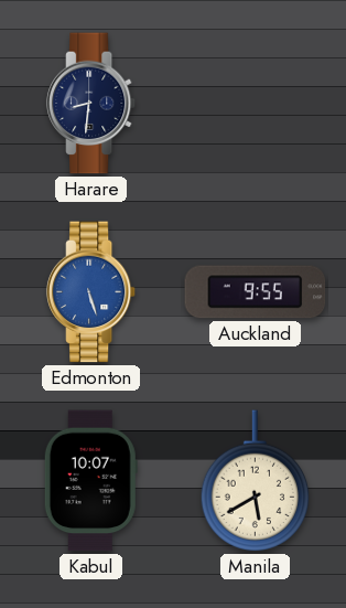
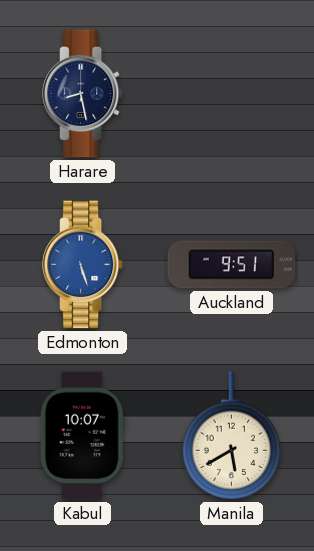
Harare: 8:31 -> 8:28
Auckland: 9:55 -> 9:51
